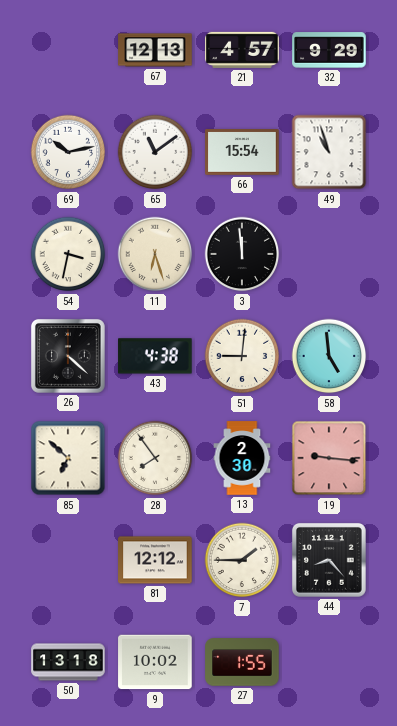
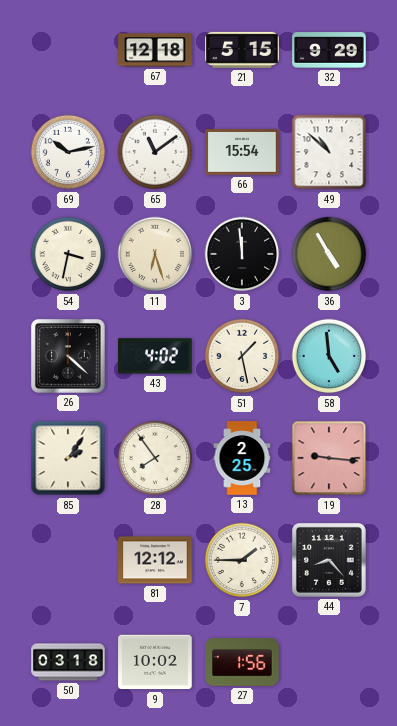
67: 12:13 -> 12:18
21: 4:57 -> 5:15
49: 10:57 -> 10:52
36: none -> 4:55
43: 4:38 -> 4:02
51: 9:01 -> 1:28
85: 6:52 -> 2:06
13: 2:30 -> 2:25
50: 13:18 -> 03:18
27: 1:55 -> 1:56
